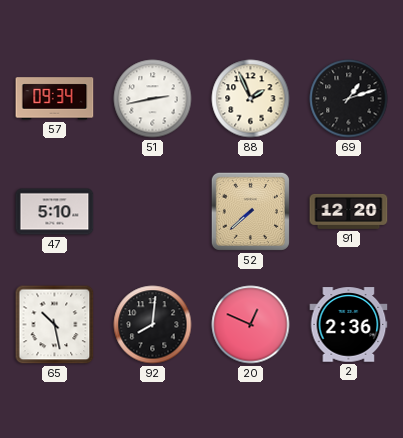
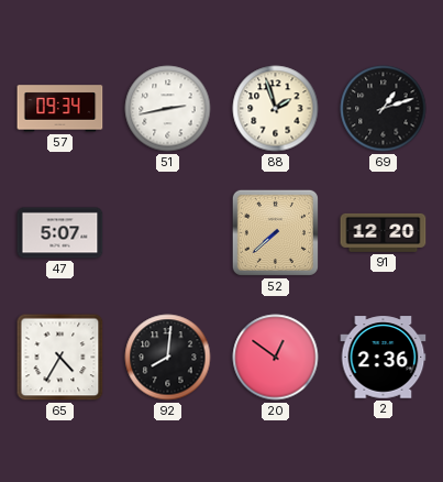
88: 1:56 -> 1:57
47: 5:10 -> 5:07
65: 10:28 -> 4:35
20: 12:49 -> 12:51
